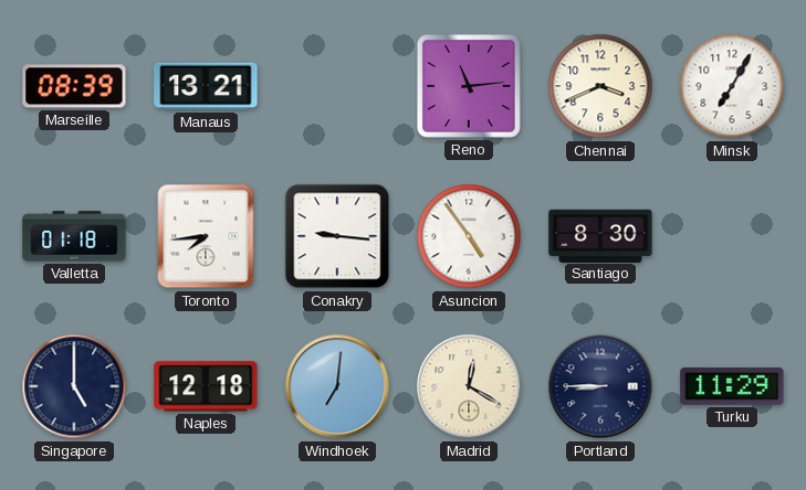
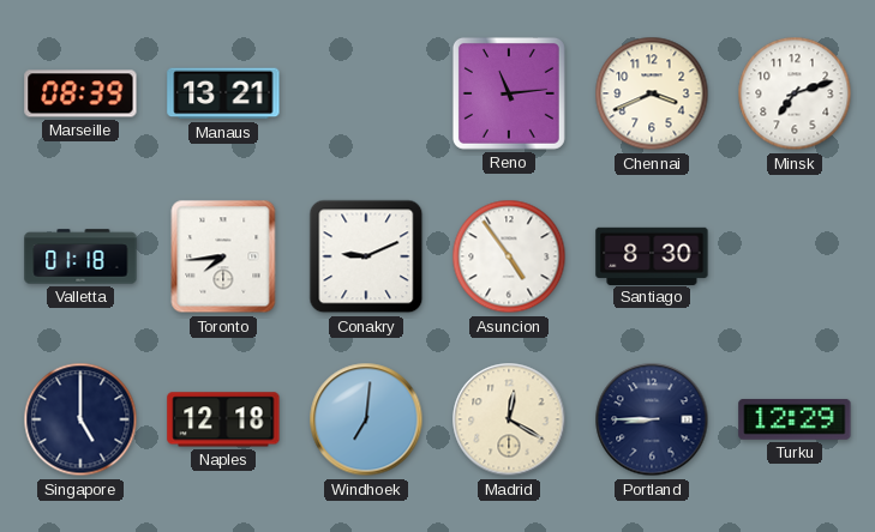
Minsk: 7:05 -> 7:12
Conakry: 9:16 -> 9:11
Turku: 11:29 -> 12:29
